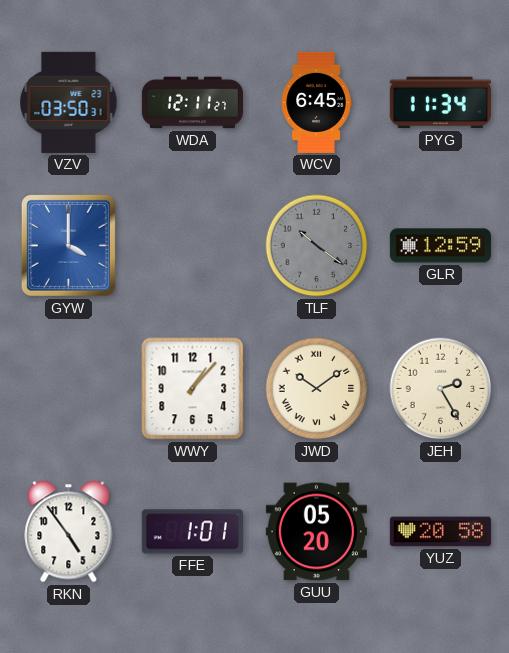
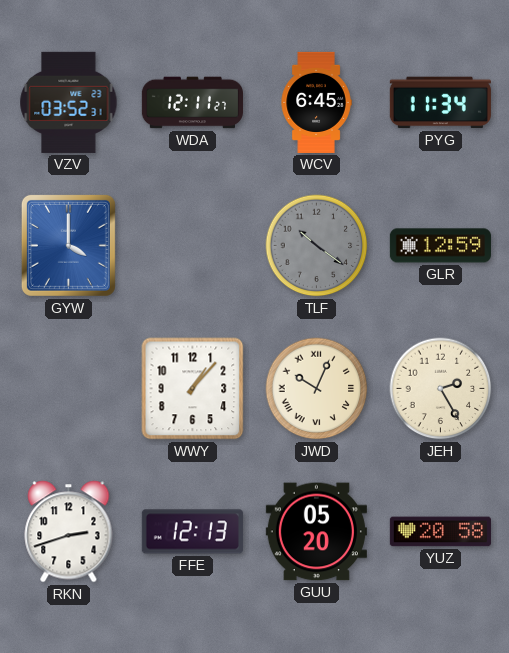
VZV: 03:50 -> 03:52
JWD: 10:09 -> 10:04
RKN: 4:54 -> 2:42
FFE: 1:01 -> 12:13
